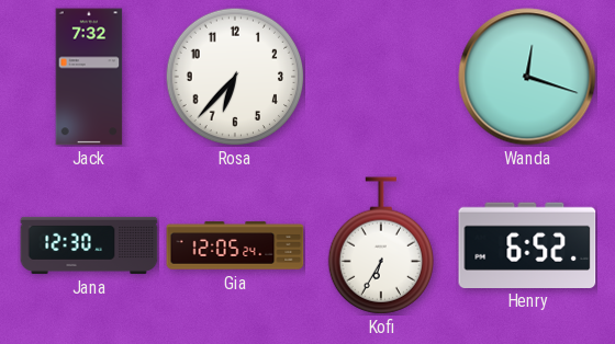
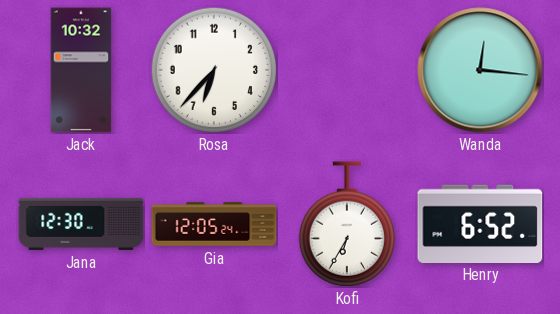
Jack: 7:32 -> 10:32
Wanda: 12:18 -> 12:16
